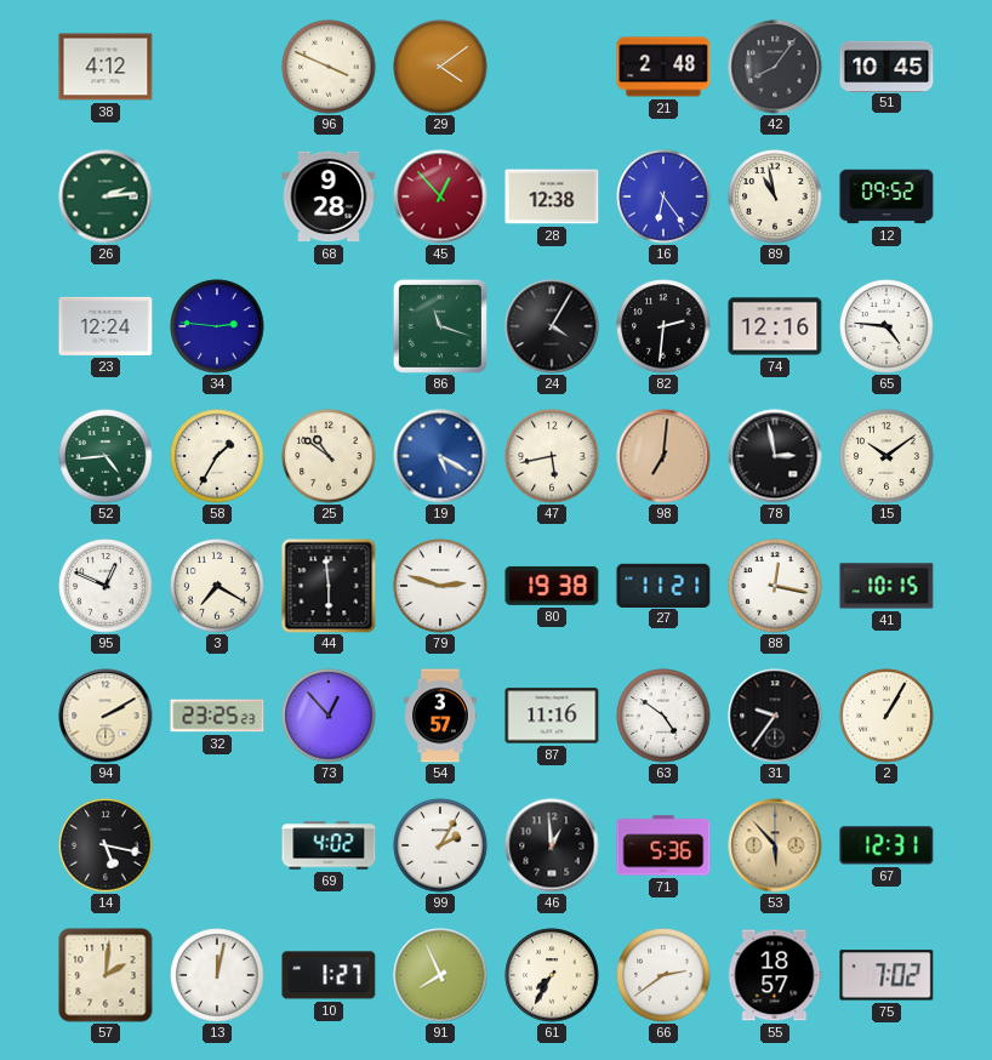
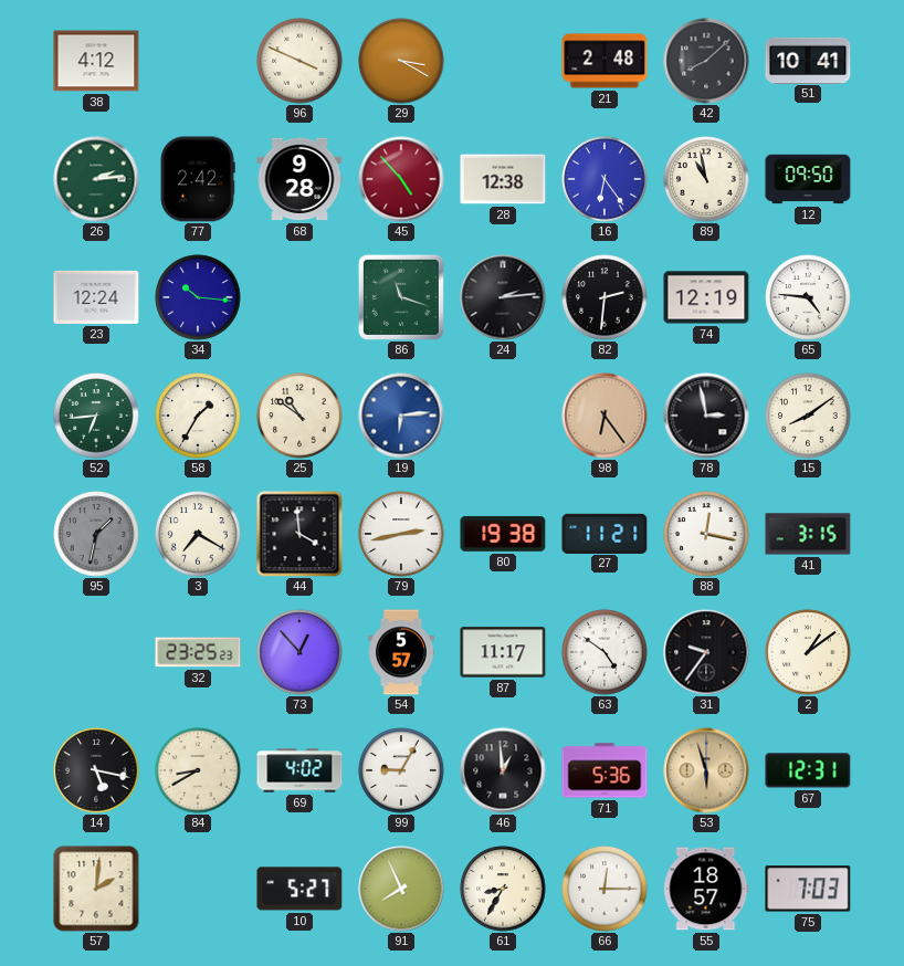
29: 4:09 -> 3:20
42: 8:06 -> 8:08
51: 10:45 -> 10:41
77: none -> 2:42
45: 12:53 -> 4:53
12: 09:52 -> 09:50
34: 2:46 -> 10:16
24: 4:05 -> 2:14
74: 12:16 -> 12:19
52: 4:44 -> 6:44
19: 5:20 -> 6:14
47: 5:43 -> none
98: 7:01 -> 6:24
15: 10:09 -> 8:09
95: 12:49 -> 1:32
95 dial: white -> grey
44: 5:59 -> 3:59
79: 2:48 -> 2:43
41: 10:15 -> 3:15
94: 2:10 -> none
54: 3:57 -> 5:57
87: 11:16 -> 11:17
2: 1:05 -> 1:09
84: none -> 8:40
99: 2:05 -> 9:05
53: 5:53 -> 5:57
13: 12:02 -> none
10: 1:27 -> 5:27
61: 7:35 -> 8:35
66: 2:39 -> 12:15
75: 7:02 -> 7:03
